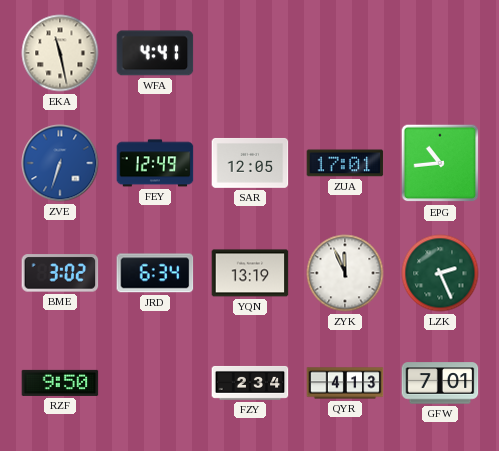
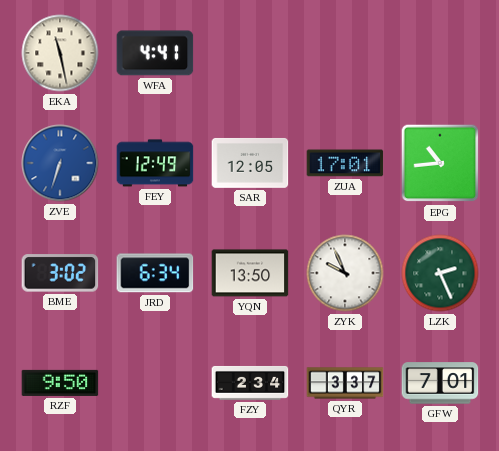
YQN: 13:19 -> 13:50
ZYK: 11:56 -> 9:56
QYR: 4:13 -> 3:37
